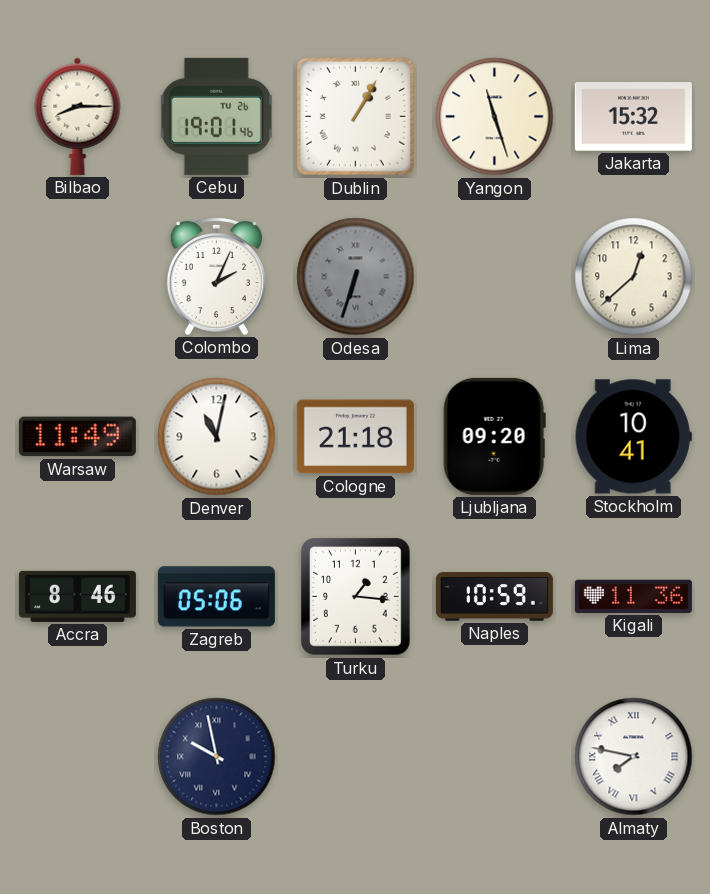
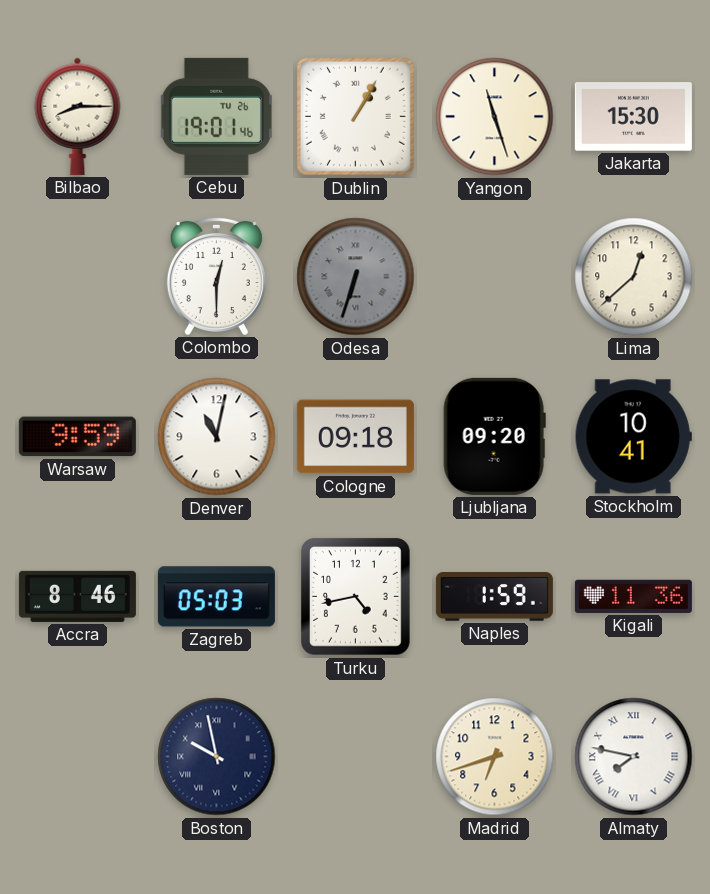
Jakarta: 15:32 -> 15:30
Colombo: 2:04 -> 12:30
Warsaw: 11:49 -> 9:59
Cologne: 21:18 -> 09:18
Zagreb: 05:06 -> 05:03
Turku: 1:16 -> 4:43
Naples: 10:59 -> 1:59
Madrid: none -> 6:42
